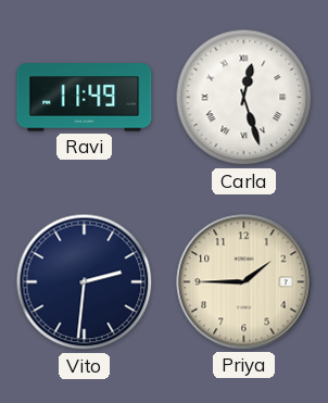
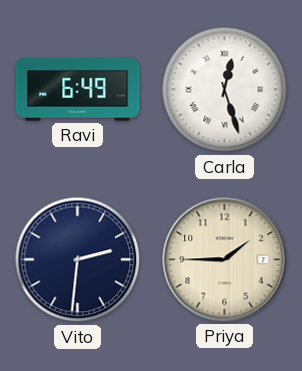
Ravi: 11:49 -> 6:49
